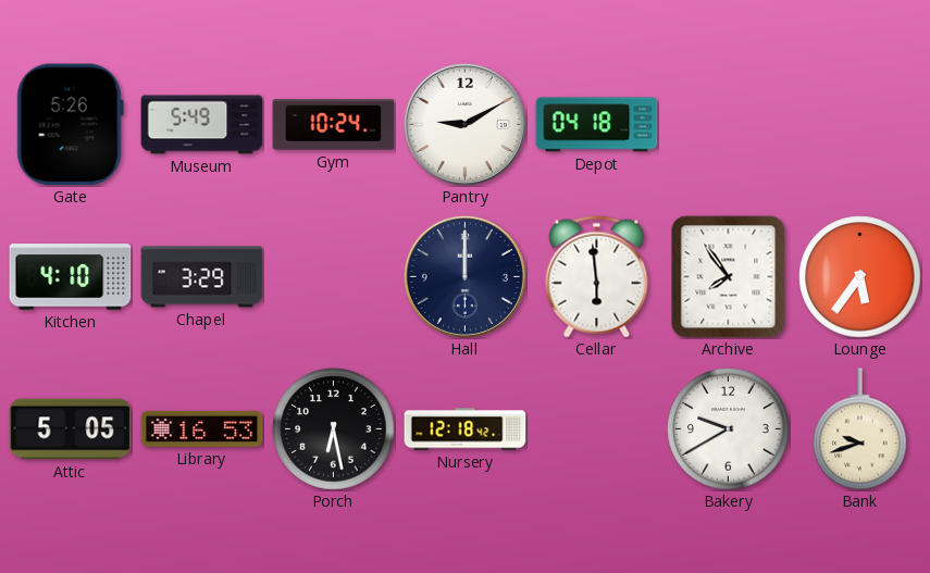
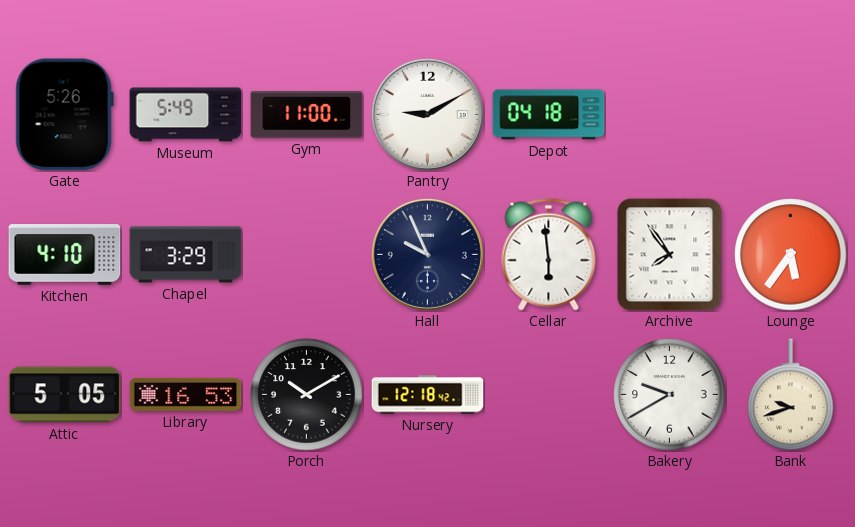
Gym: 10:24 -> 11:00
Hall: 12:00 -> 9:56
Porch: 6:28 -> 10:10
